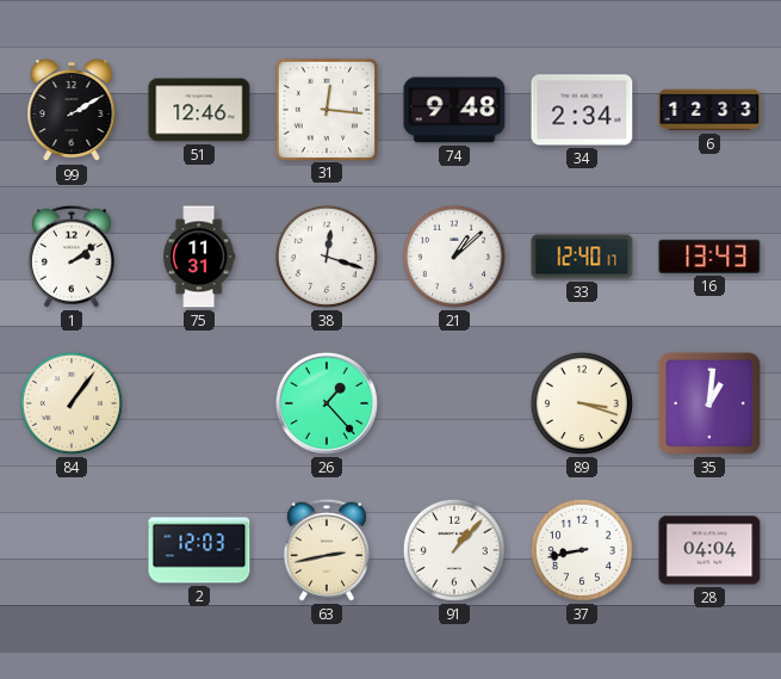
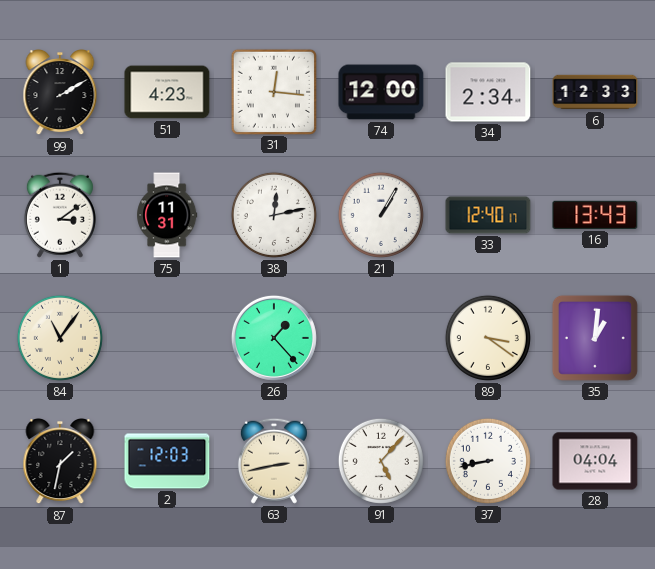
51: 12:46 -> 4:23
74: 9:48 -> 12:00
1: 2:09 -> 3:09
38: 12:18 -> 12:13
21: 1:08 -> 1:05
84: 1:06 -> 11:06
89: 3:18 -> 3:21
87: none -> 1:32
91: 1:07 -> 5:07
